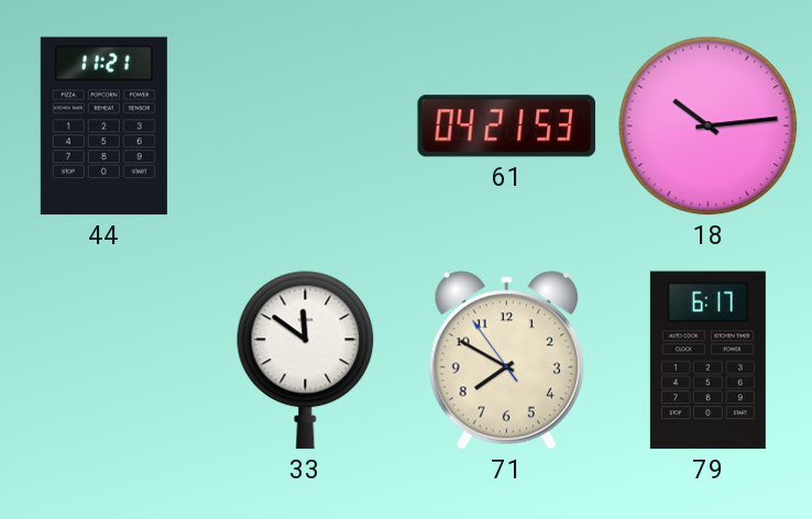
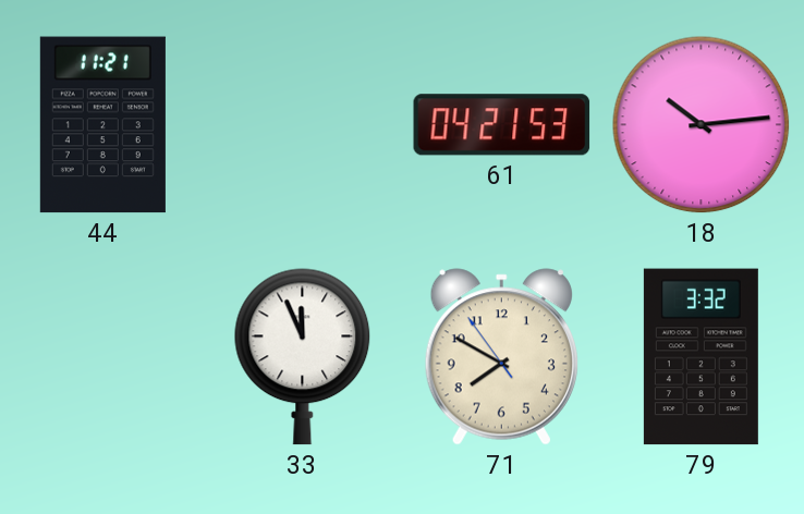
33: 11:51 -> 11:56
79: 6:17 -> 3:32
